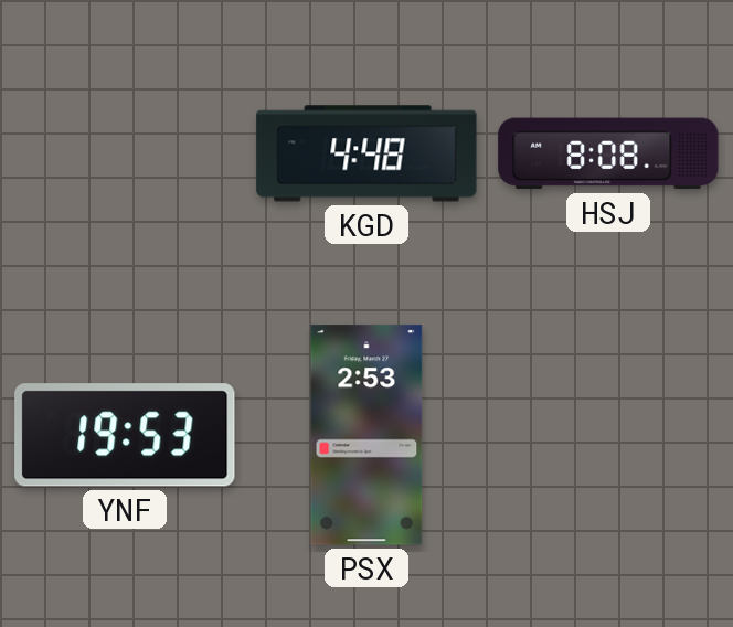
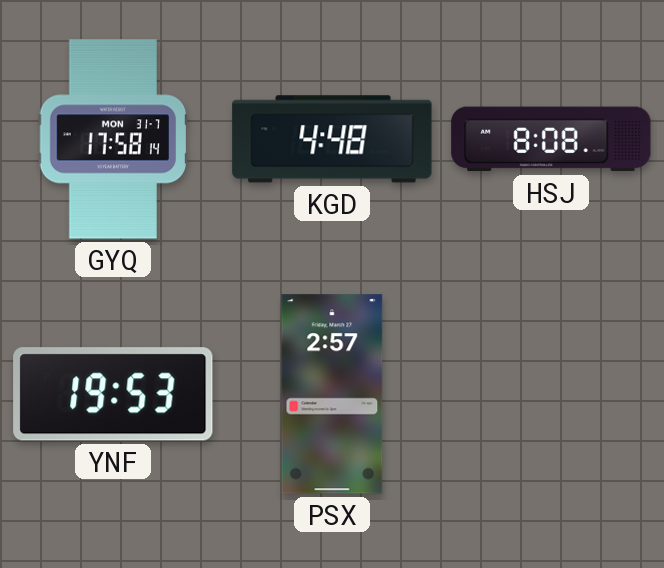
GYQ: none -> 17:58
PSX: 2:53 -> 2:57
